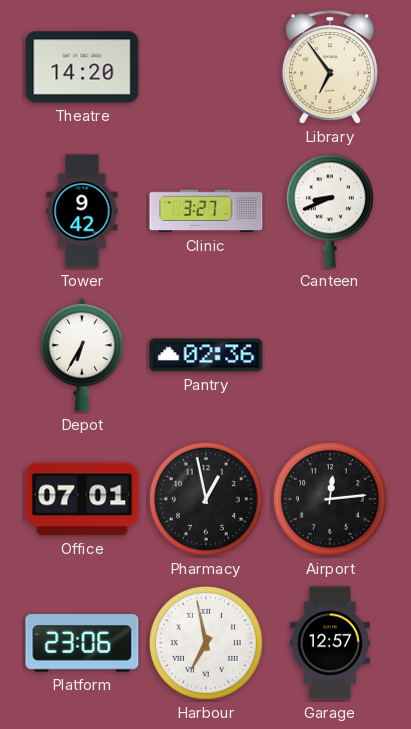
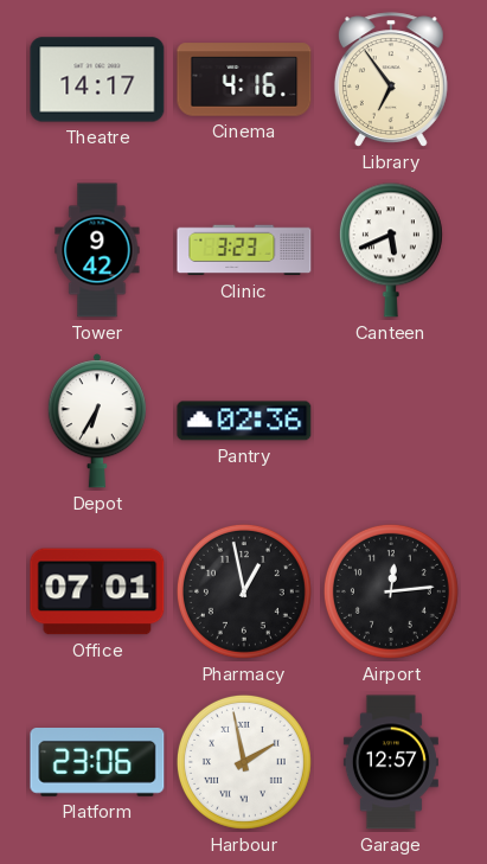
Theatre: 14:20 -> 14:17
Cinema: none -> 4:16
Clinic: 3:27 -> 3:23
Canteen: 8:41 -> 5:41
Harbour: 6:58 -> 1:58
